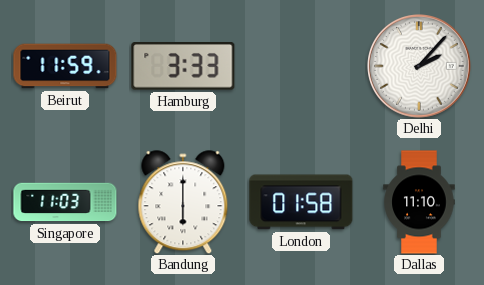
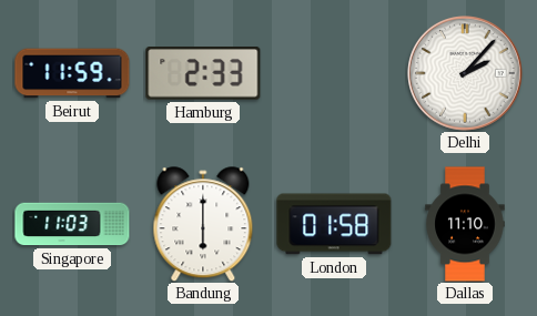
Hamburg: 3:33 -> 2:33
